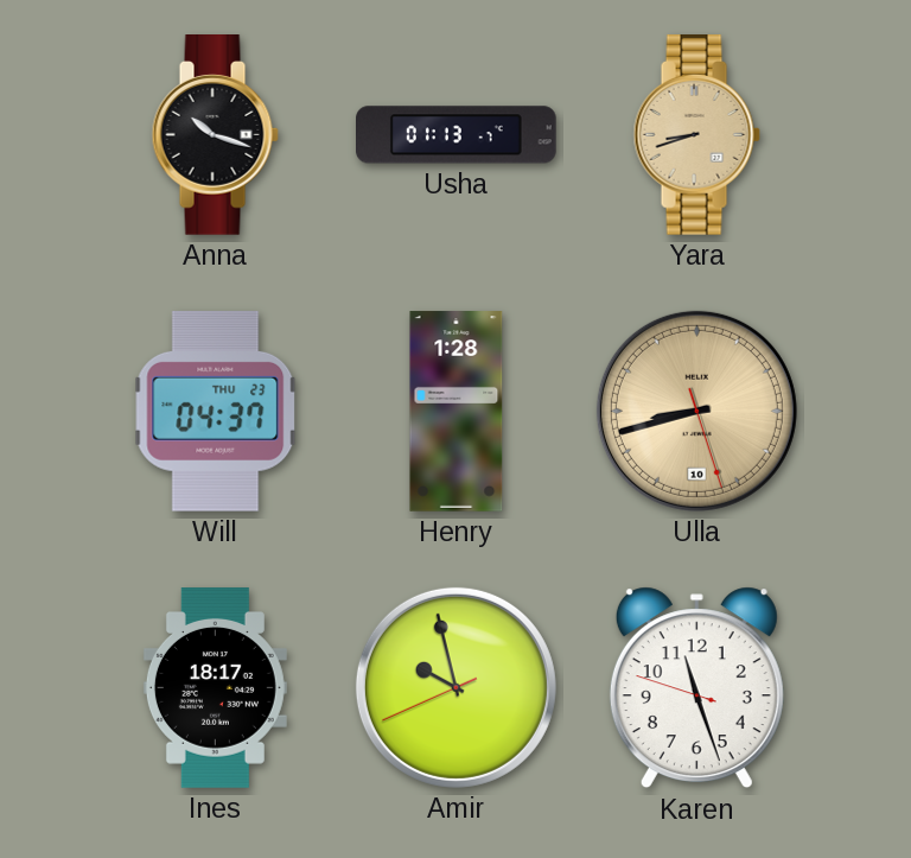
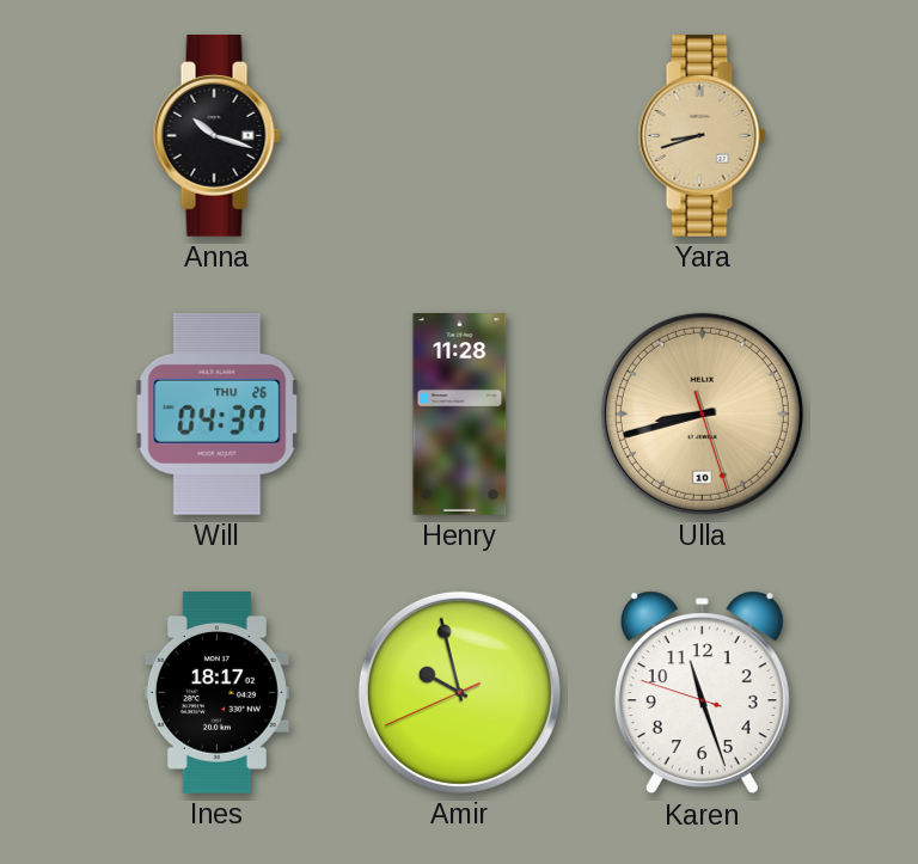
Usha: 01:13 -> none
Will date: THU 23 -> THU 26
Henry: 1:28 -> 11:28
